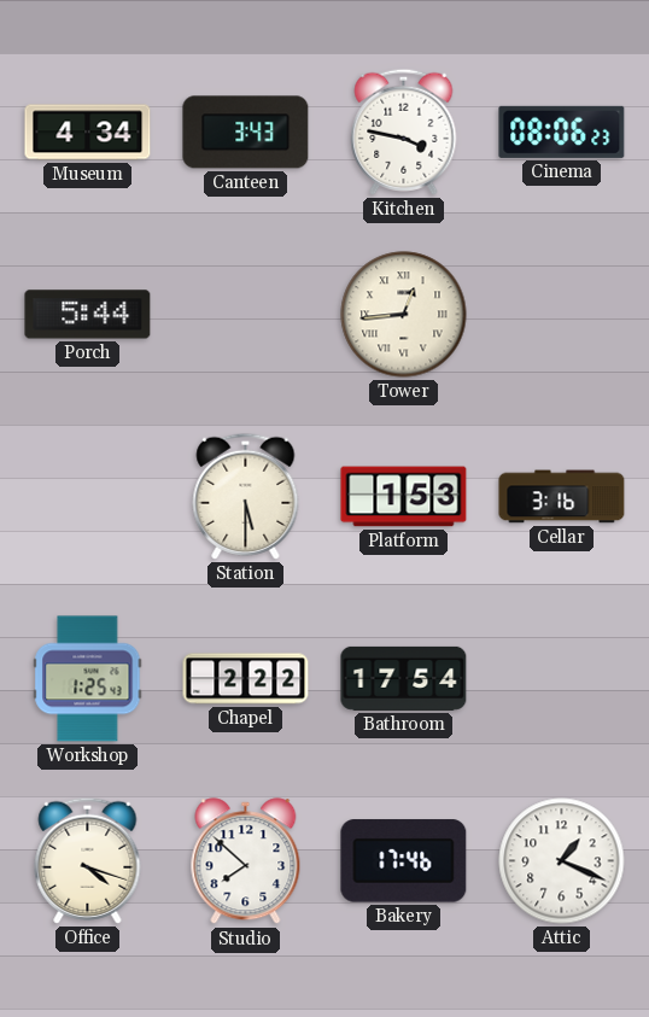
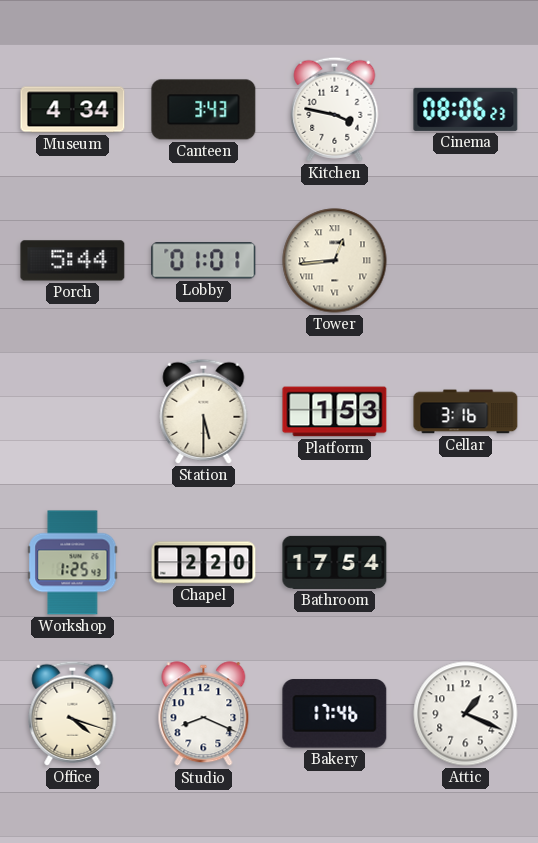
Lobby: none -> 01:01
Chapel: 2:22 -> 2:20
Studio: 7:52 -> 8:19
